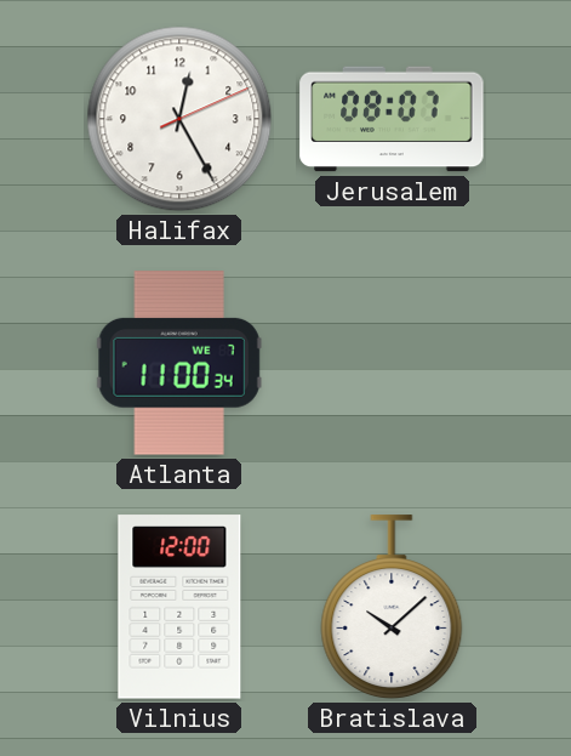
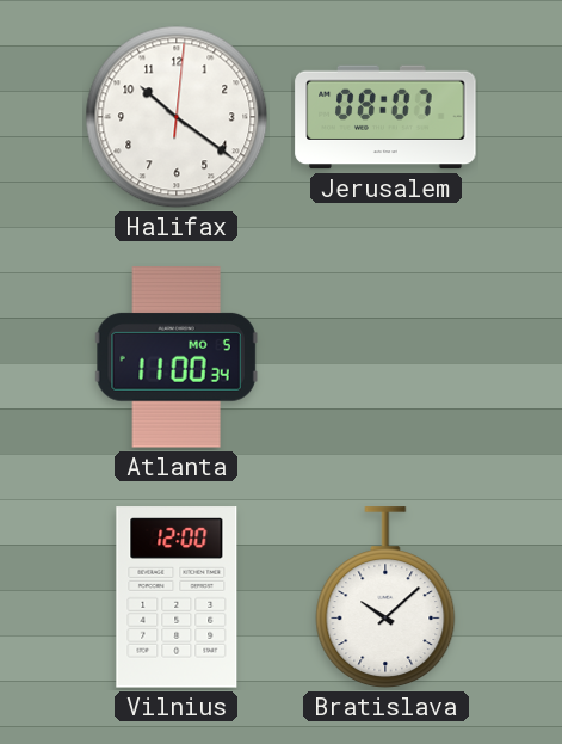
Halifax: 12:25 -> 10:21
Atlanta date: WE 7 -> MO 5
